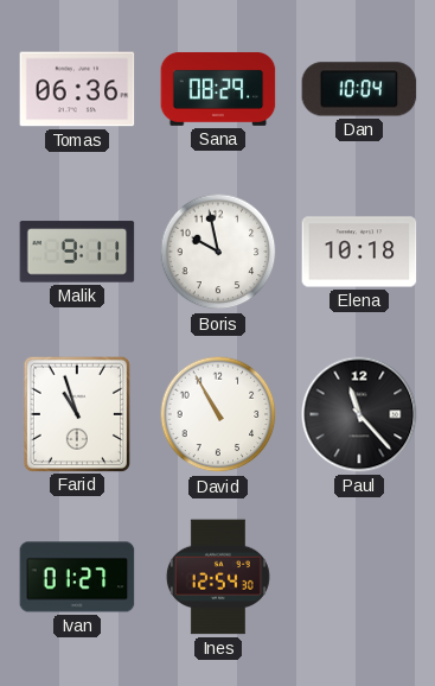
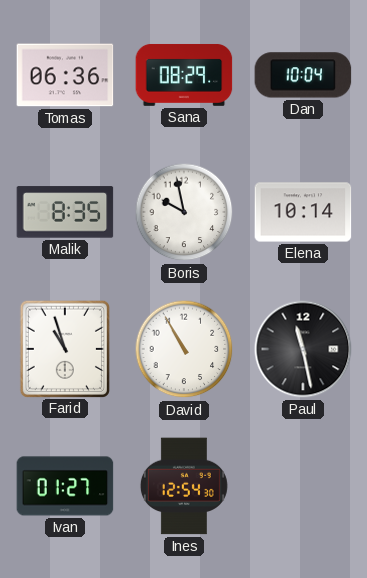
Malik: 9:11 -> 8:35
Elena: 10:18 -> 10:14
Paul: 11:23 -> 11:28
